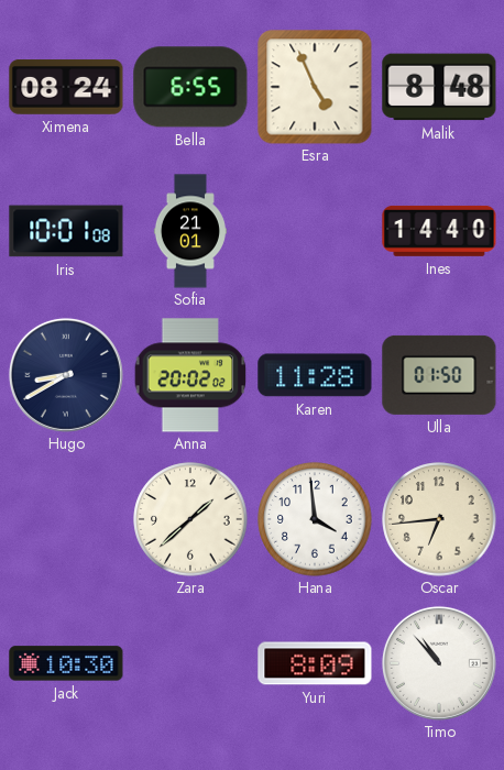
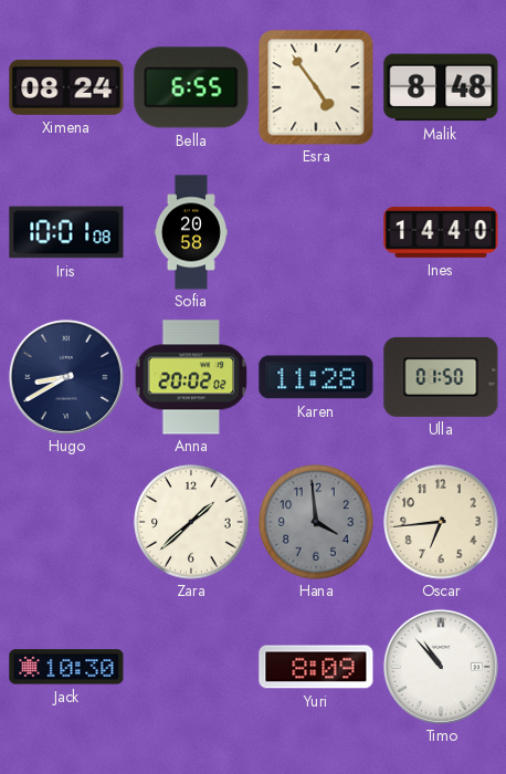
Esra: 4:56 -> 4:54
Sofia: 21:01 -> 20:58
Hana dial: white -> grey
